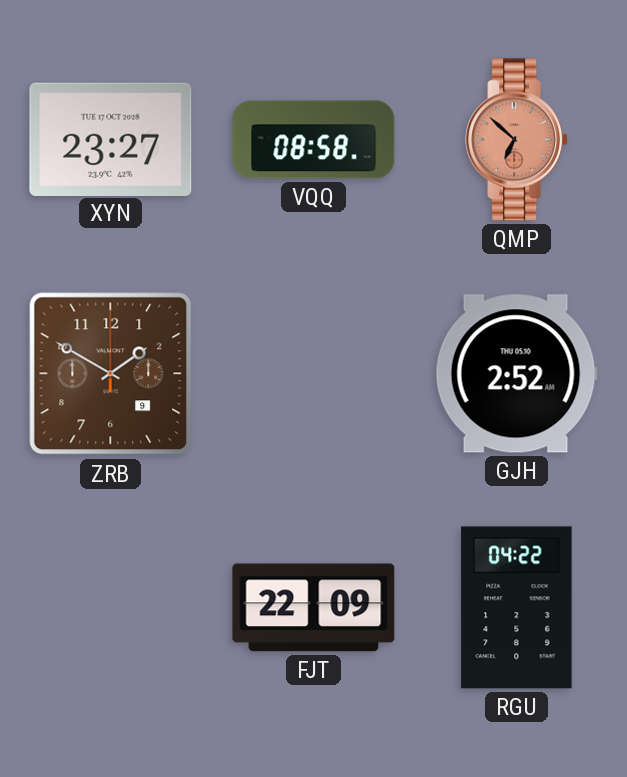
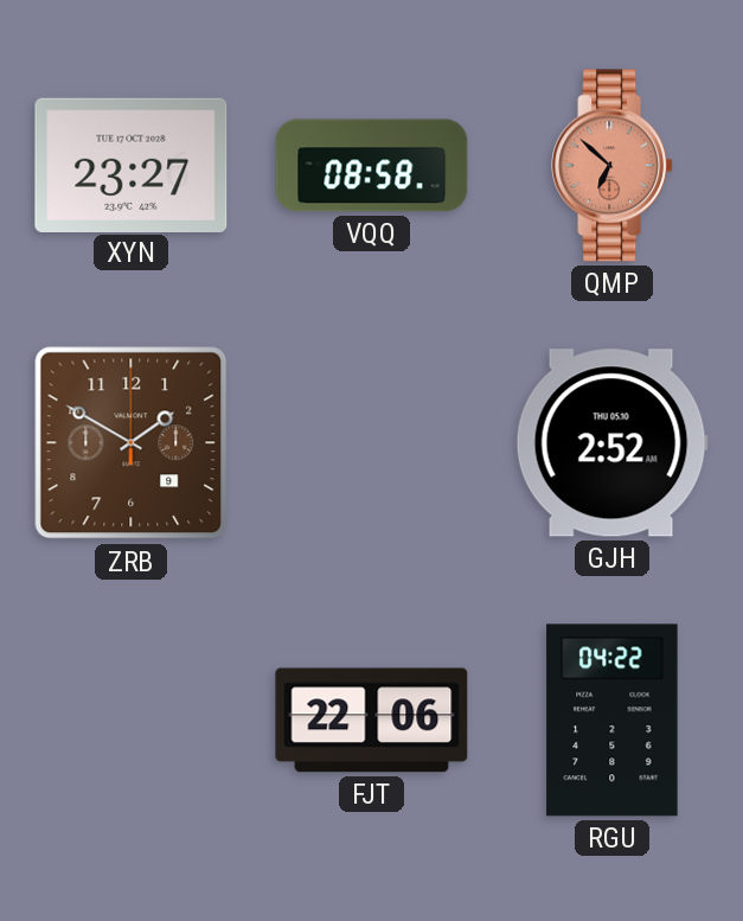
FJT: 22:09 -> 22:06
